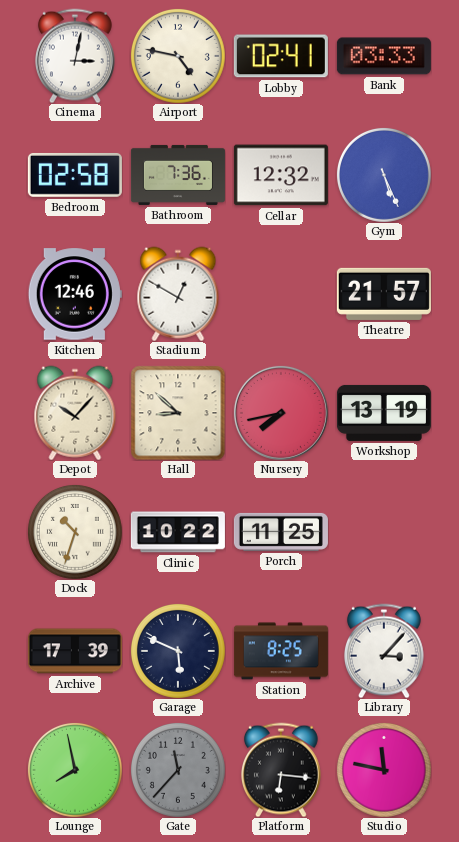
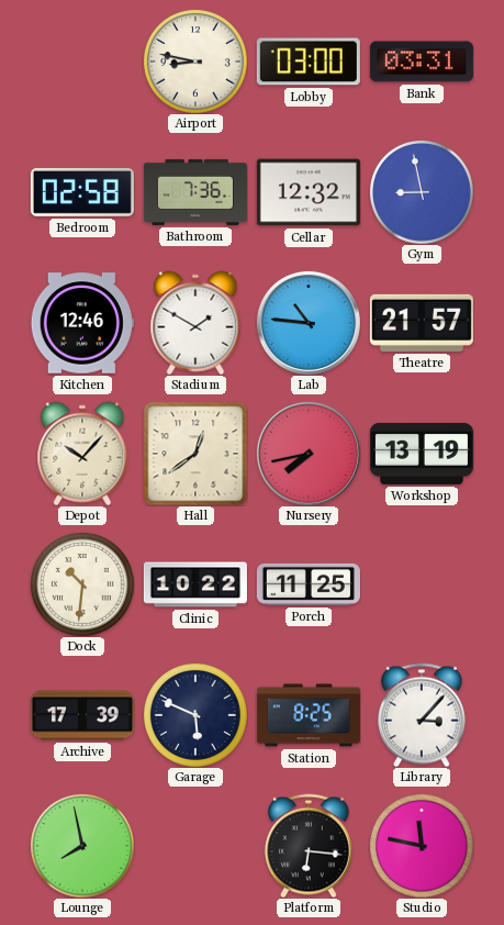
Cinema: 3:02 -> none
Airport: 4:47 -> 8:47
Lobby: 02:41 -> 03:00
Bank: 03:33 -> 03:31
Gym: 5:26 -> 8:58
Stadium: 12:50 -> 1:50
Lab: none -> 10:46
Hall: 8:52 -> 12:39
Dock: 10:33 -> 10:31
Gate: 11:37 -> none
